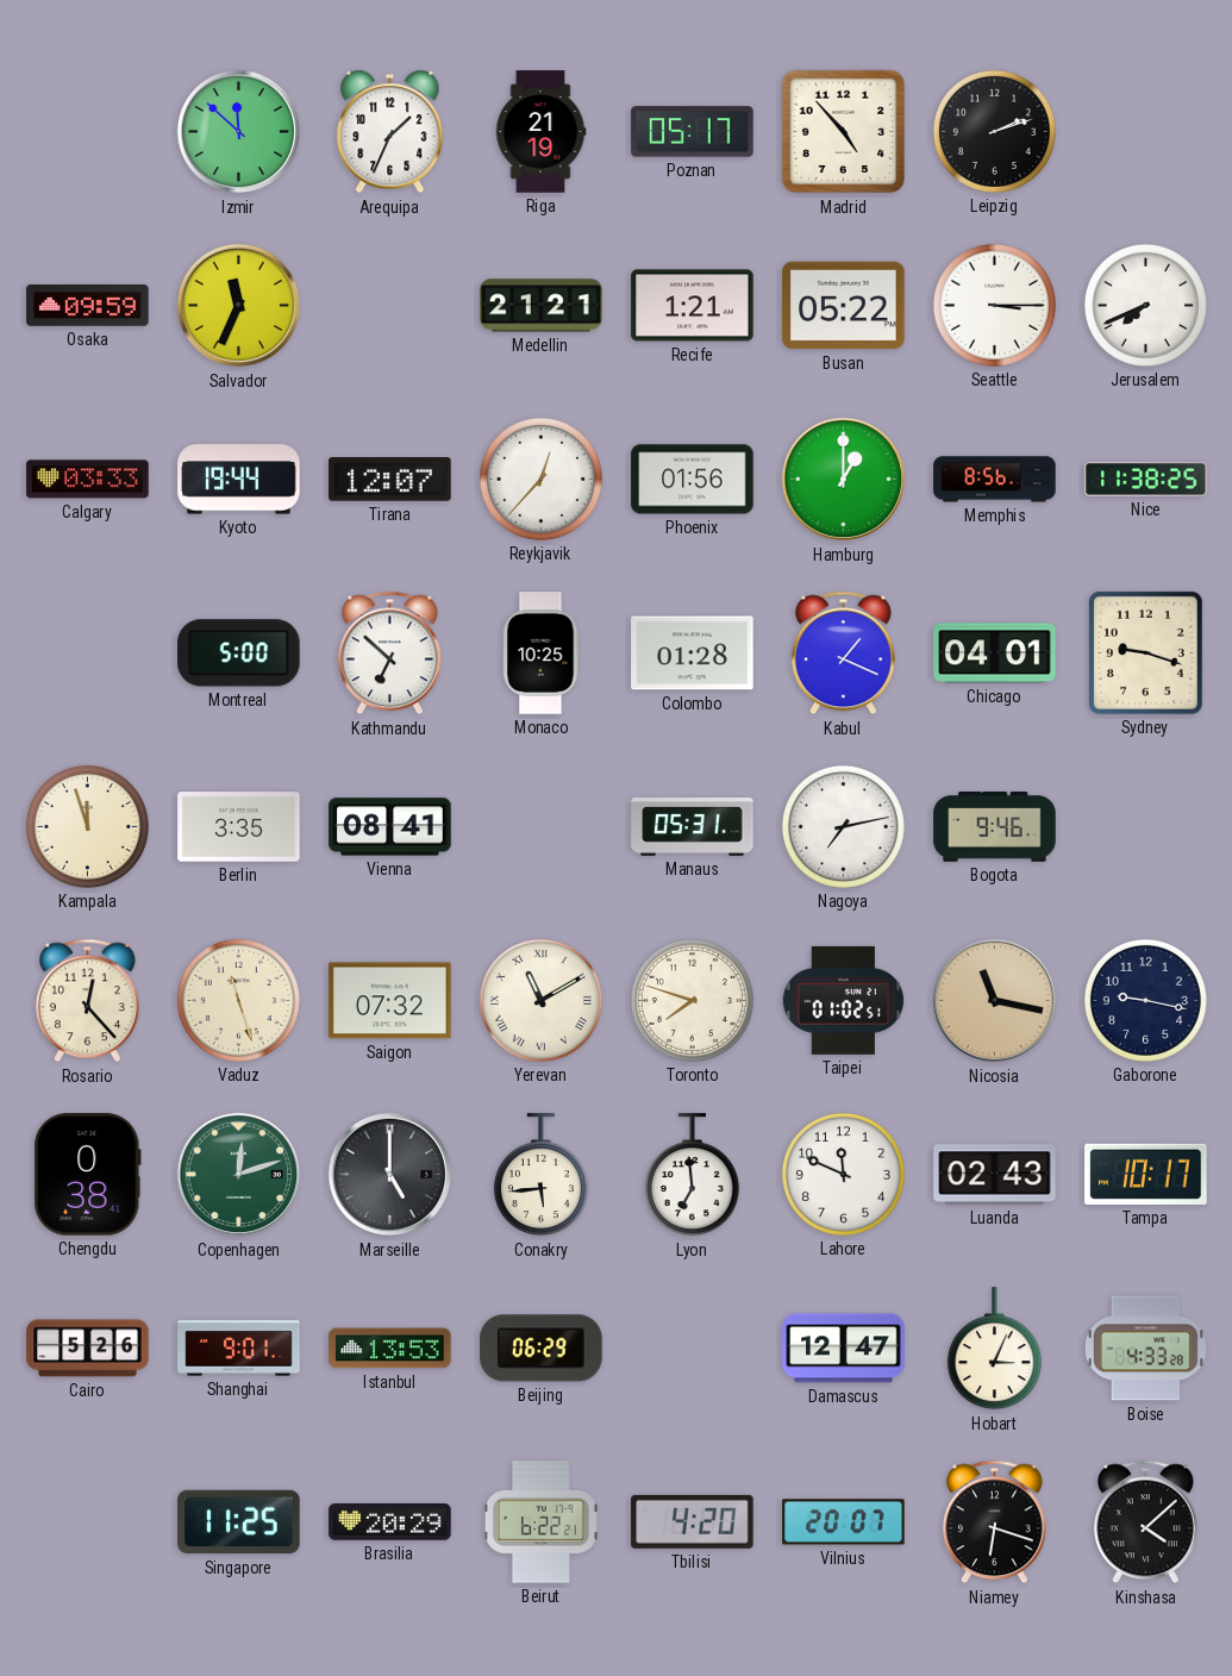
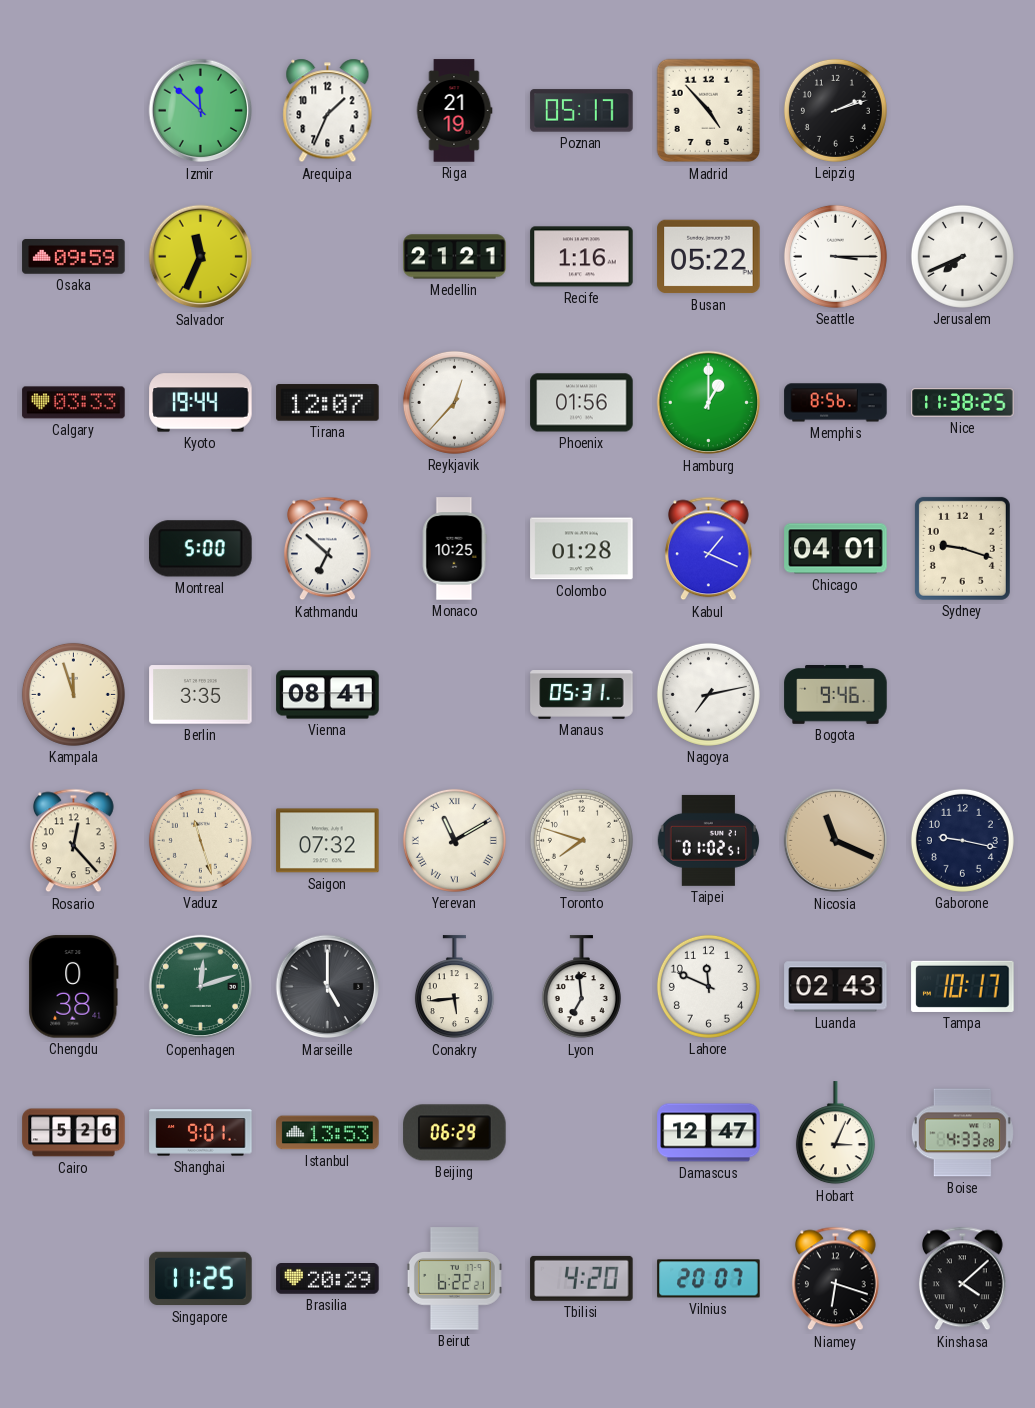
Recife: 1:21 -> 1:16
Nicosia: 11:17 -> 11:19
